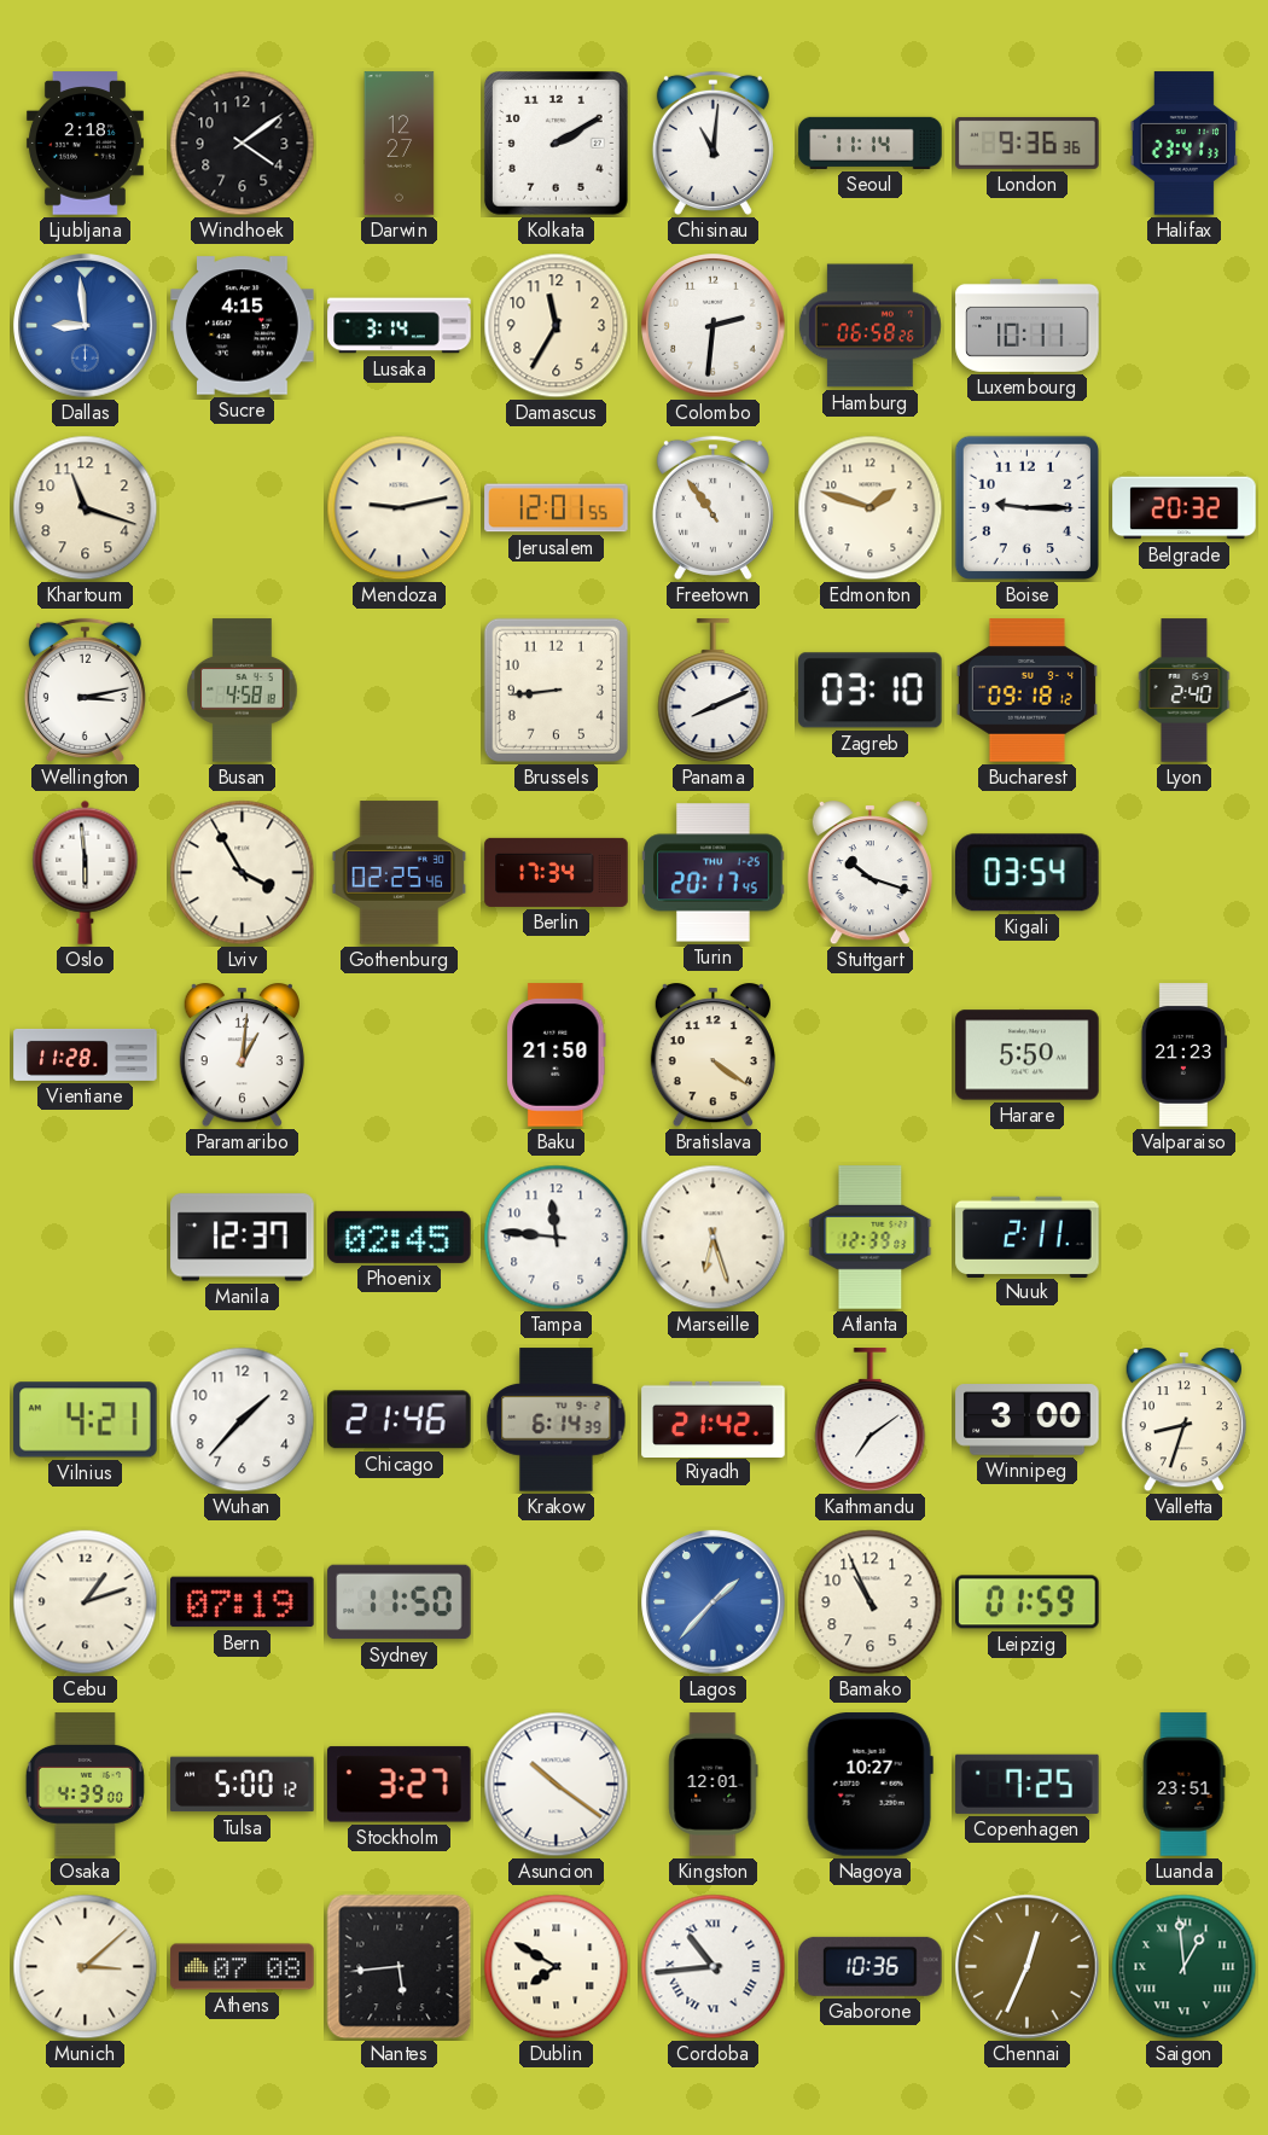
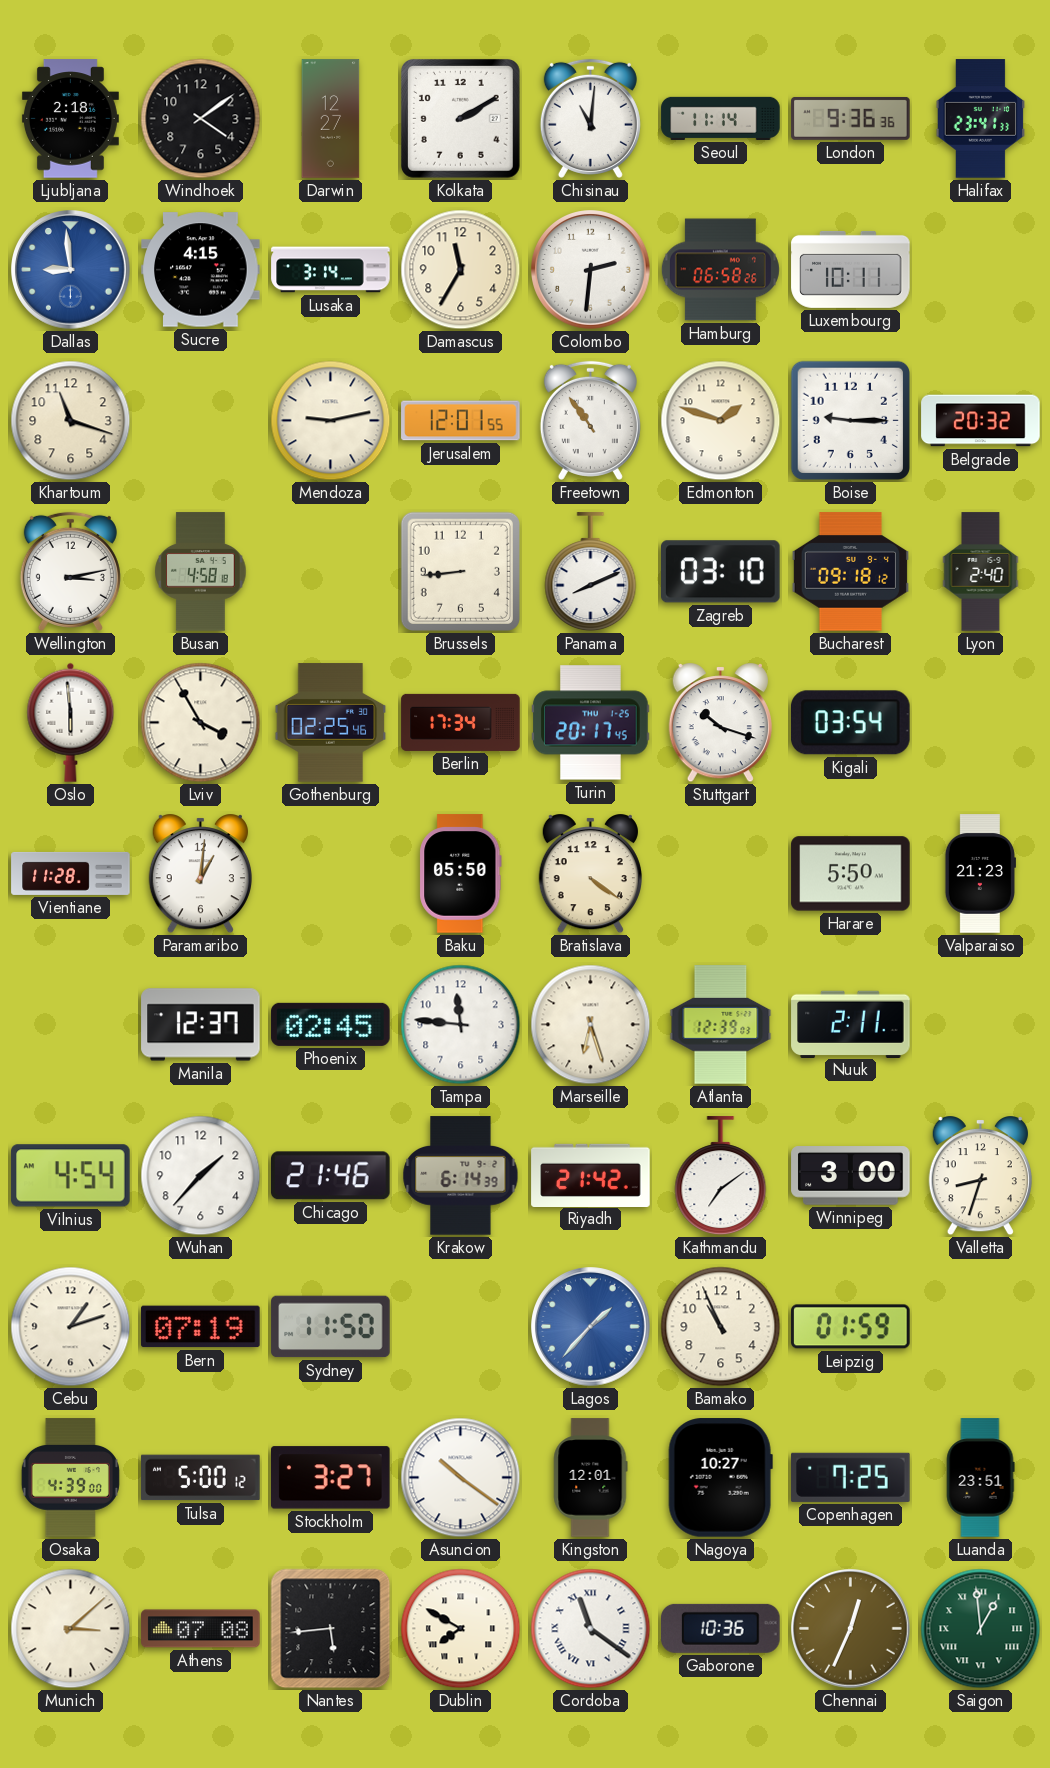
Baku: 21:50 -> 05:50
Vilnius: 4:21 -> 4:54
Cordoba: 10:44 -> 11:21
